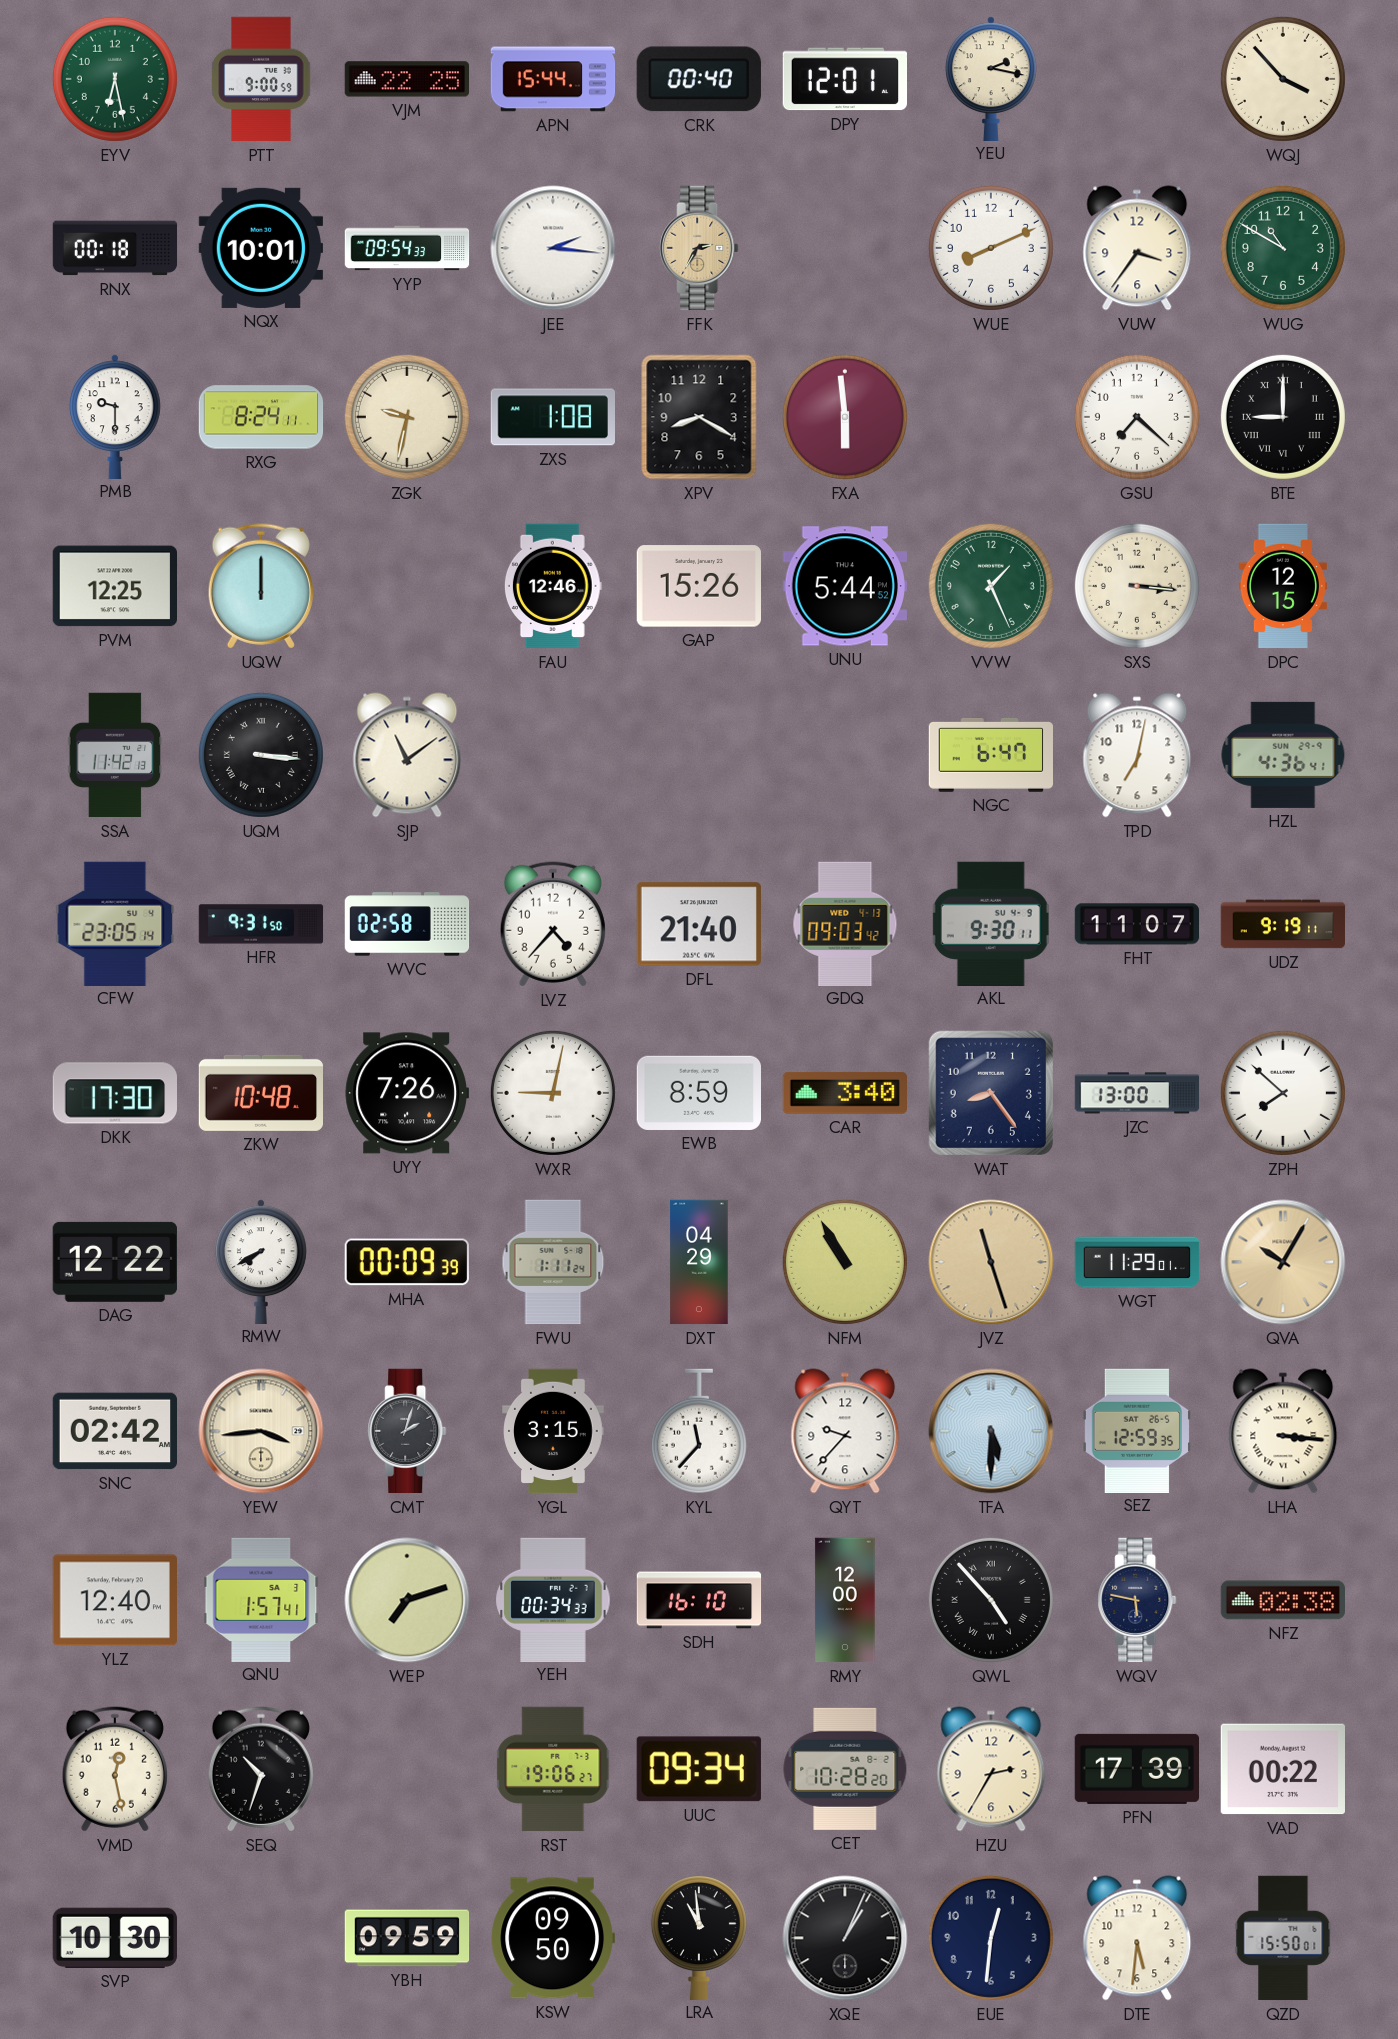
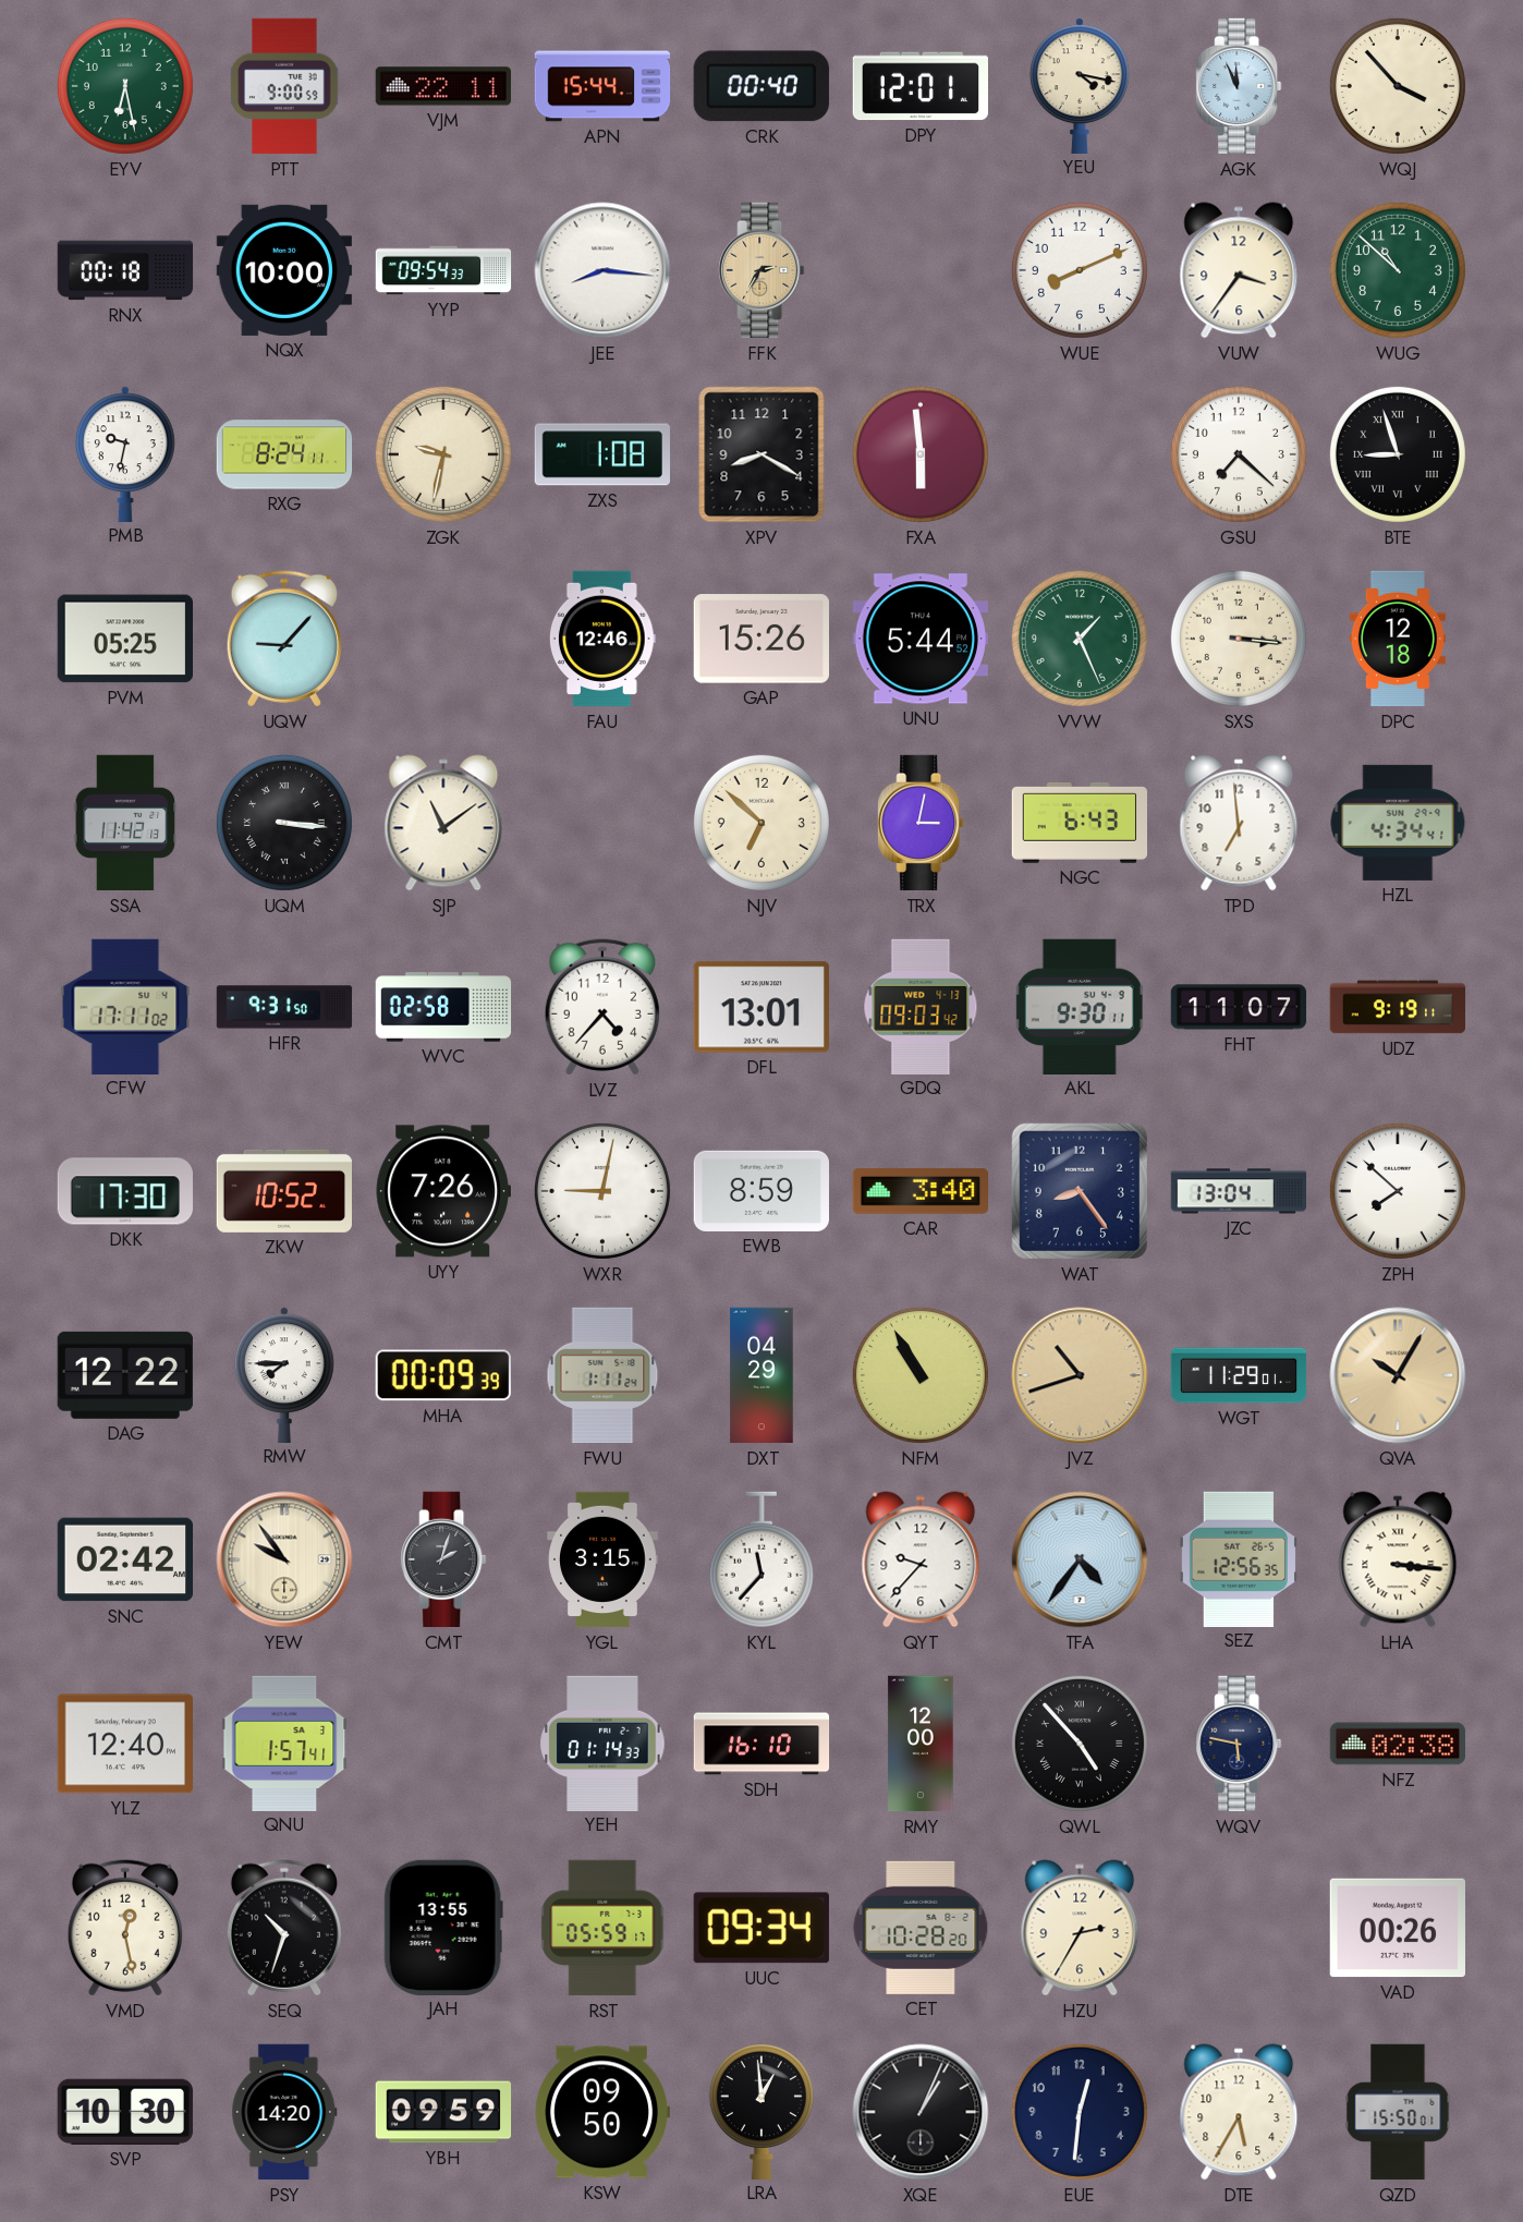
VJM: 22:25 -> 22:11
YEU: 2:17 -> 4:17
AGK: none -> 11:56
NQX: 10:01 -> 10:00
JEE: 2:16 -> 8:16
WUG: 10:50 -> 10:52
PMB: 9:30 -> 9:32
BTE: 9:00 -> 8:57
PVM: 12:25 -> 05:25
UQW: 12:00 -> 9:07
DPC: 12:15 -> 12:18
NJV: none -> 6:52
TRX: none -> 3:02
NGC: 6:47 -> 6:43
TPD: 7:02 -> 6:59
HZL: 4:36 -> 4:34
CFW: 23:05 -> 17:11
DFL: 21:40 -> 13:01
ZKW: 10:48 -> 10:52
JZC: 13:00 -> 13:04
RMW: 7:40 -> 7:45
JVZ: 11:27 -> 10:42
YEW: 3:44 -> 9:54
TFA: 5:30 -> 4:36
SEZ: 12:59 -> 12:56
WEP: 7:12 -> none
YEH: 00:34 -> 01:14
JAH: none -> 13:55
RST: 19:06 -> 05:59
PFN: 17:39 -> none
VAD: 00:22 -> 00:26
PSY: none -> 14:20
LRA: 10:59 -> 12:59
DTE: 5:31 -> 5:35
